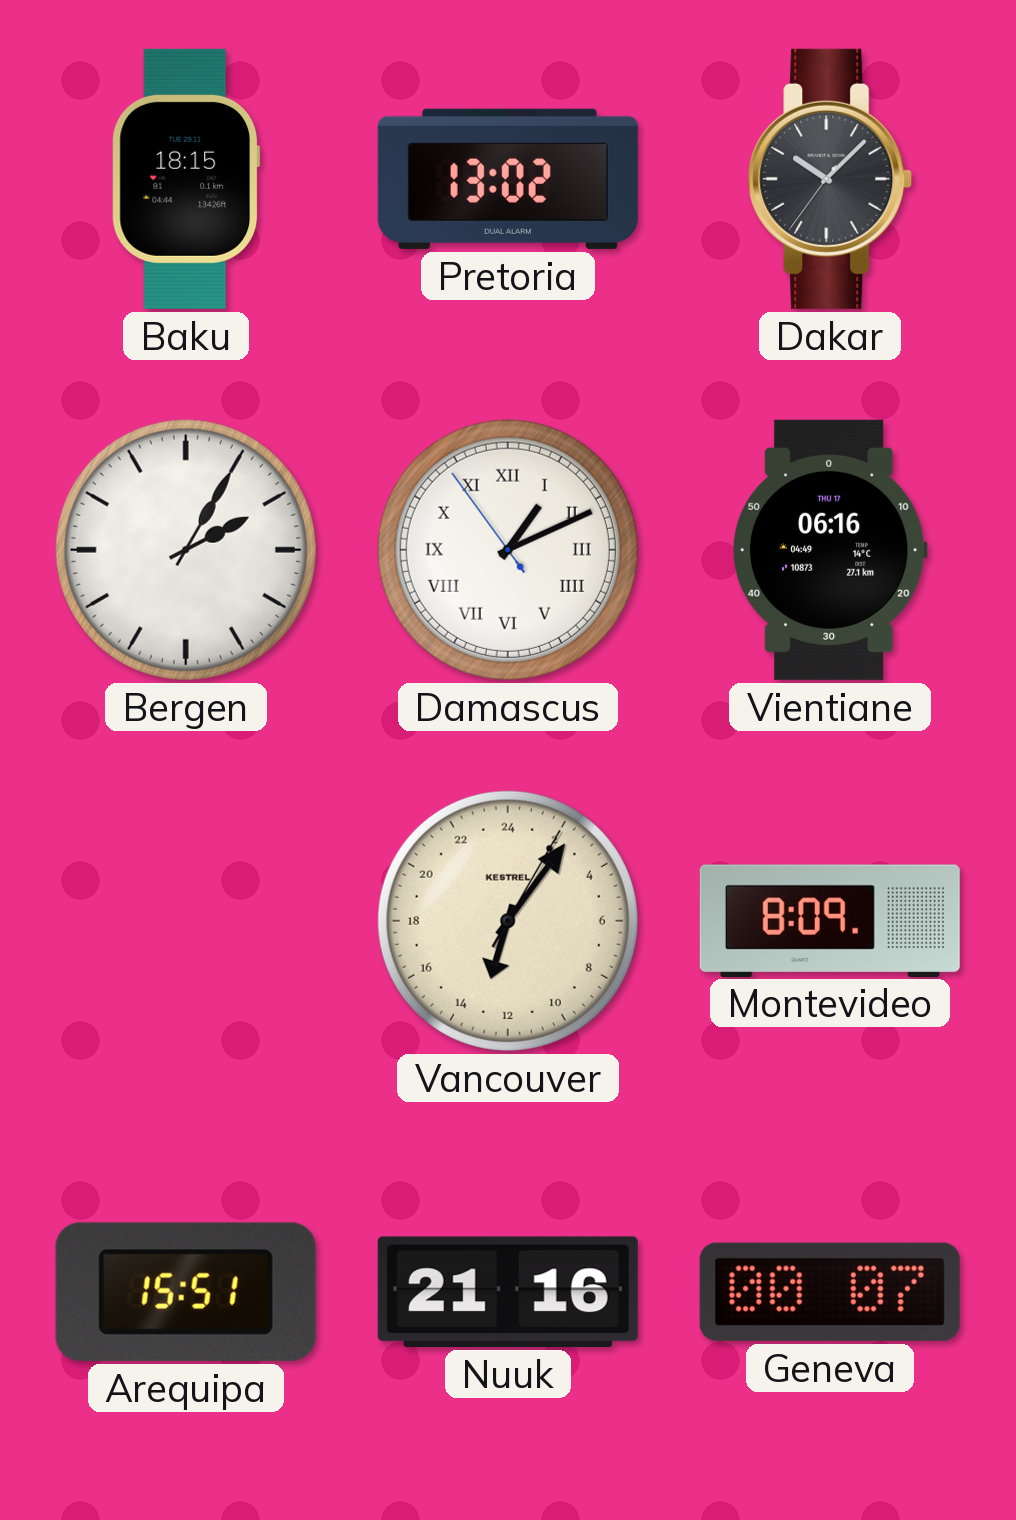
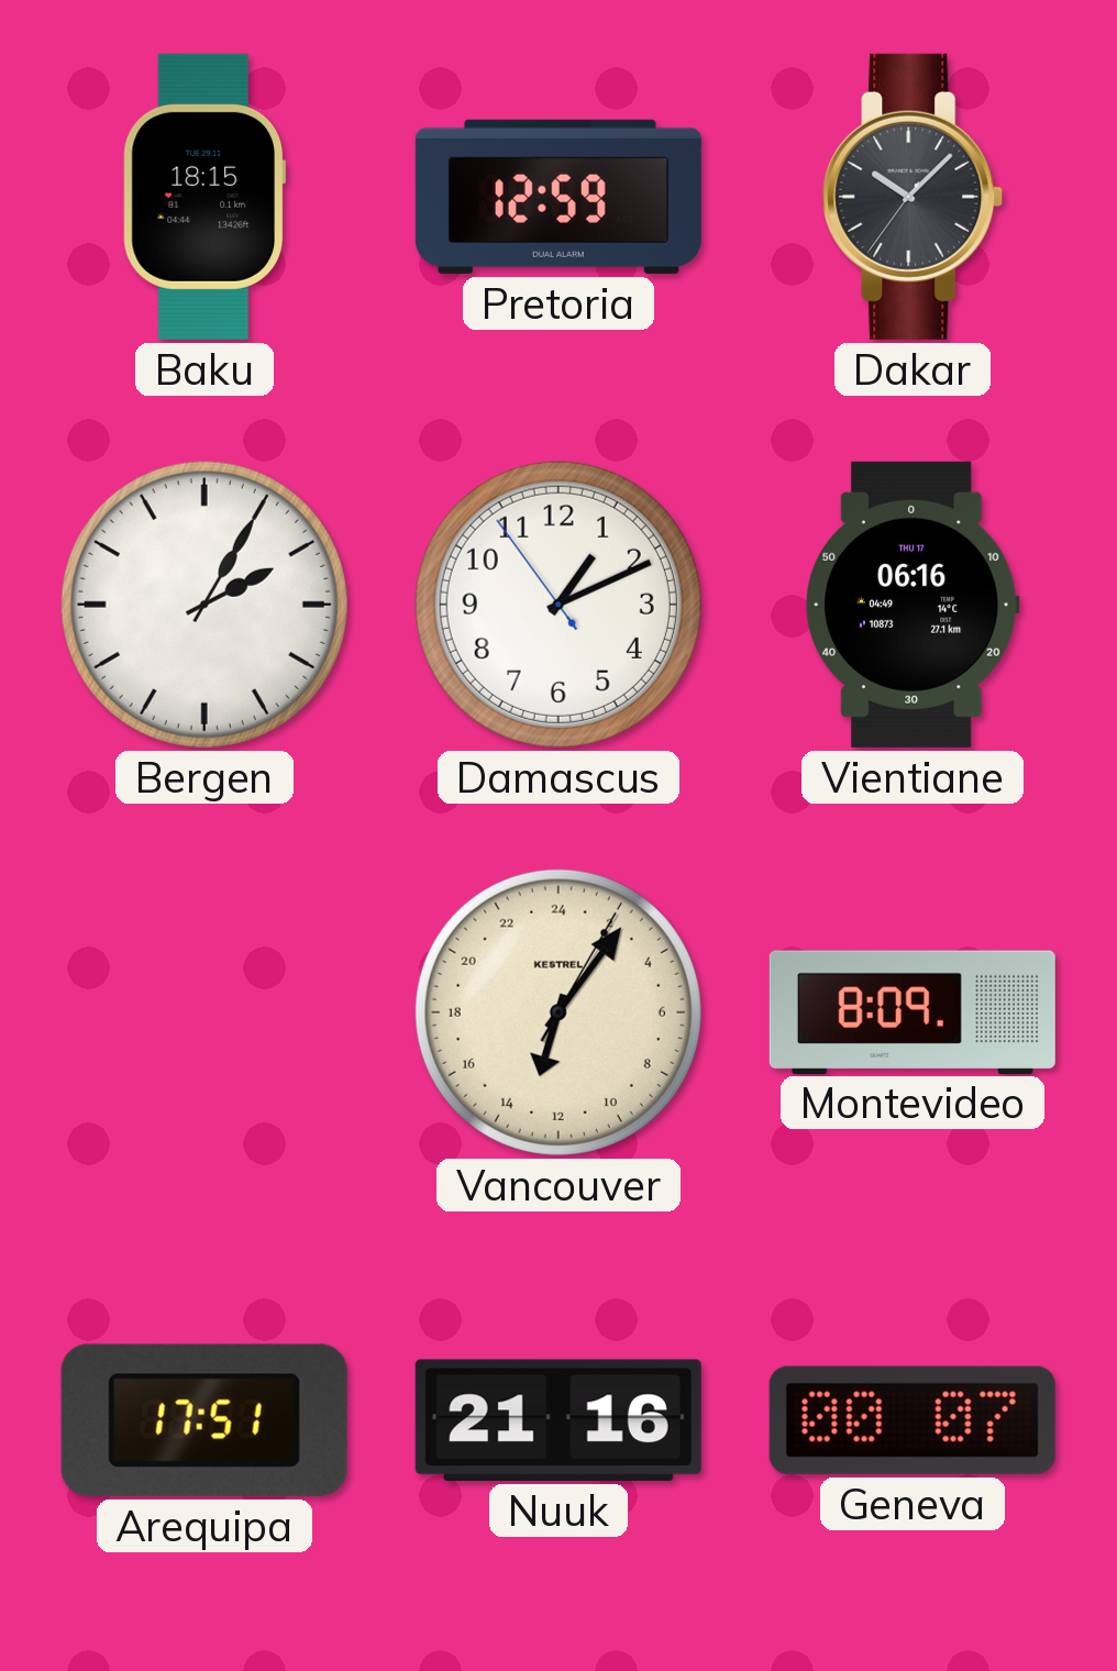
Pretoria: 13:02 -> 12:59
Damascus numerals: Roman -> Arabic
Arequipa: 15:51 -> 17:51
